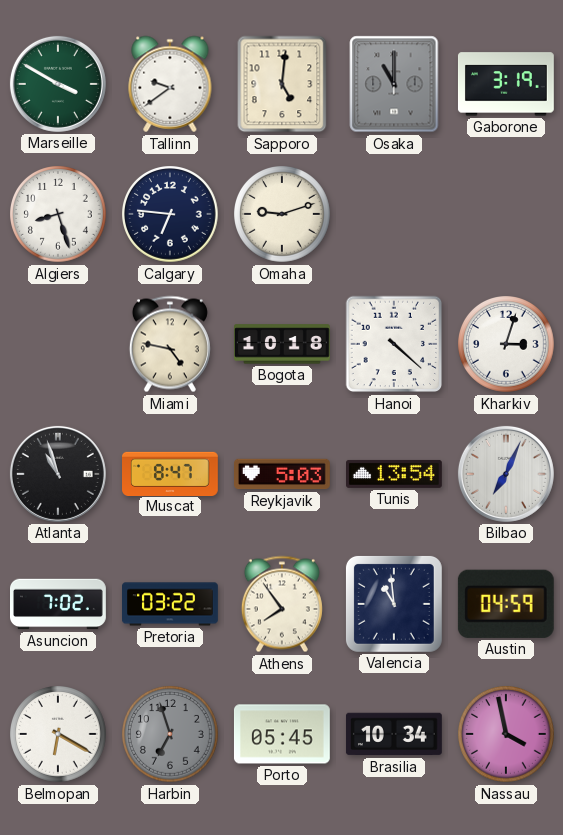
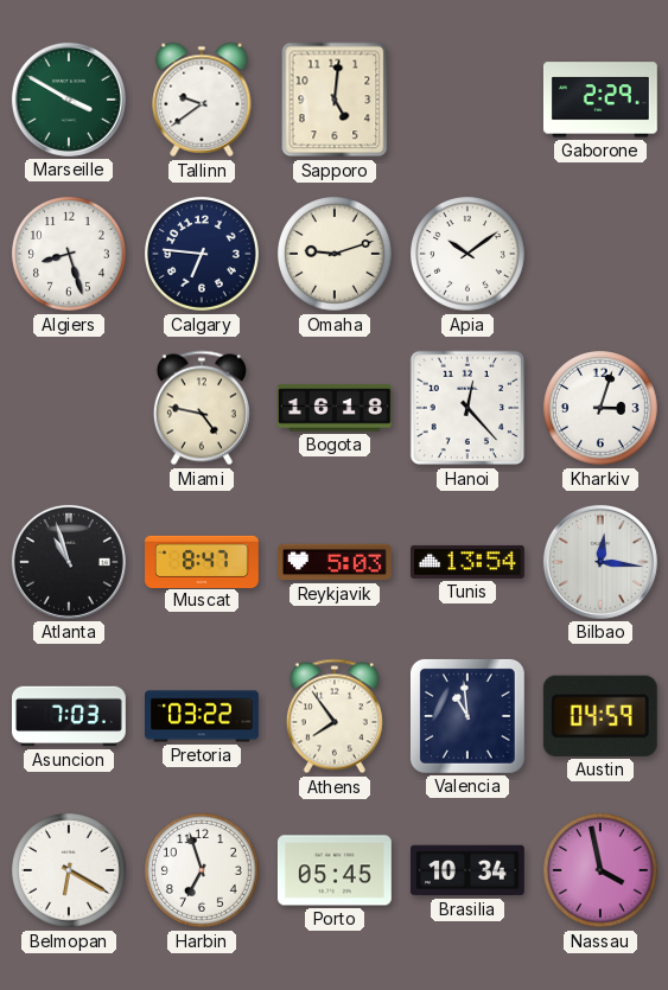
Osaka: 11:00 -> none
Gaborone: 3:19 -> 2:29
Apia: none -> 10:09
Bogota: 10:18 -> 16:18
Hanoi: 4:22 -> 12:23
Bilbao: 7:04 -> 12:16
Asuncion: 7:02 -> 7:03
Harbin dial: grey -> white
